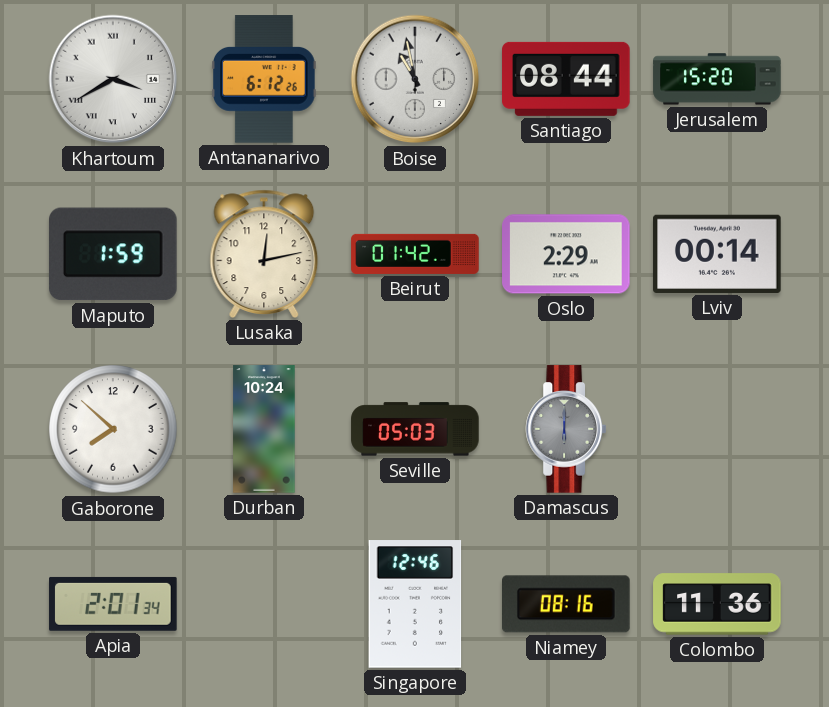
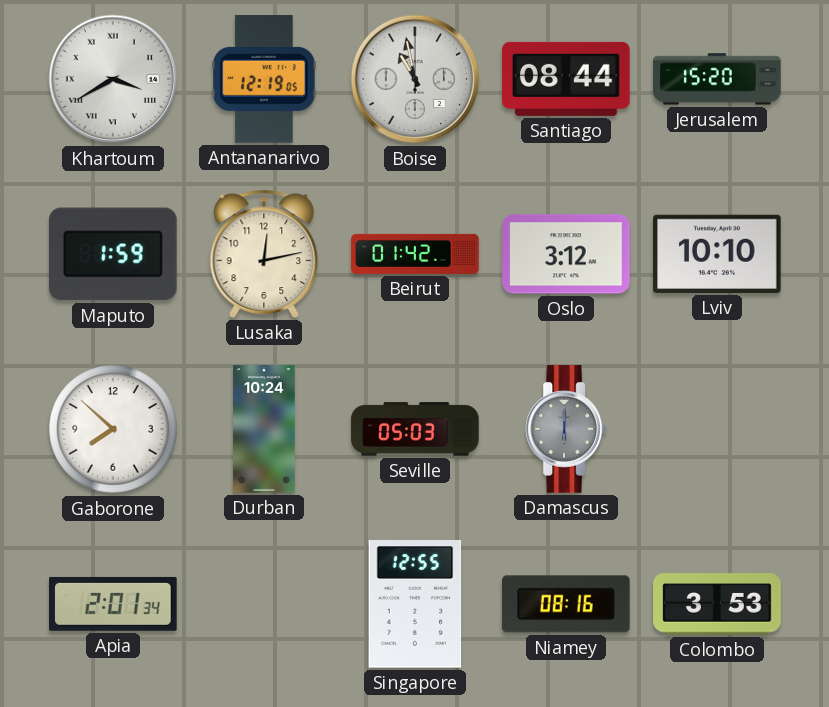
Antananarivo: 6:12 -> 12:19
Oslo: 2:29 -> 3:12
Lviv: 00:14 -> 10:10
Singapore: 12:46 -> 12:55
Colombo: 11:36 -> 3:53
